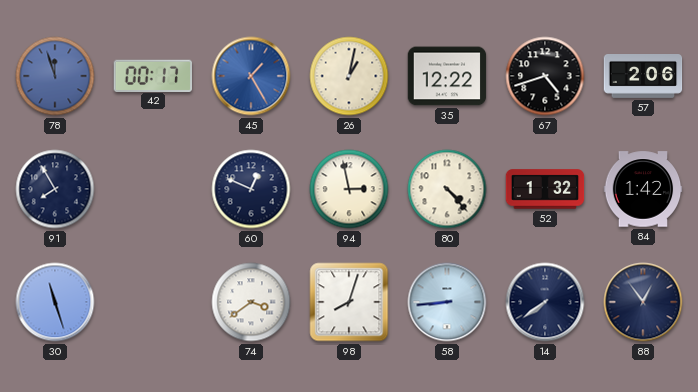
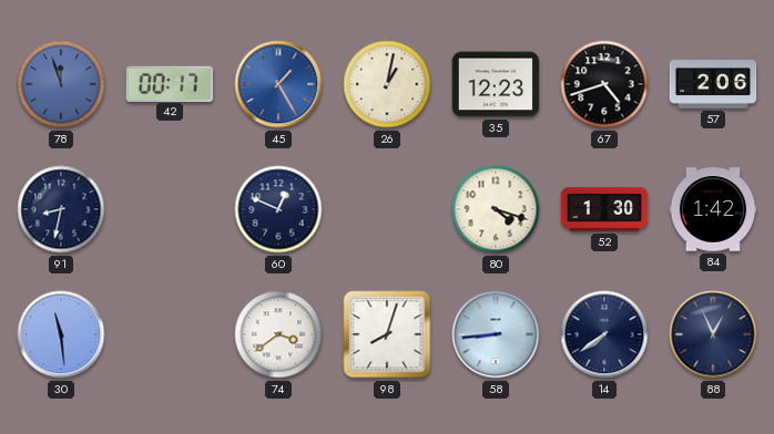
35: 12:22 -> 12:23
91: 7:55 -> 8:32
94: 2:58 -> none
80: 4:23 -> 4:18
52: 1:32 -> 1:30
30: 11:27 -> 11:29
88: 12:54 -> 12:56
